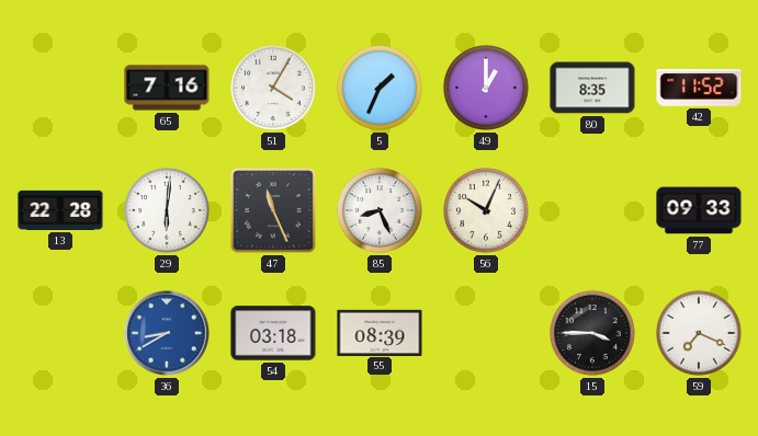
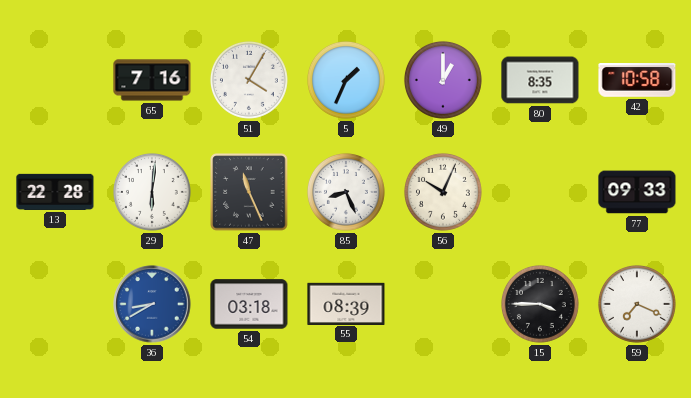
42: 11:52 -> 10:58
